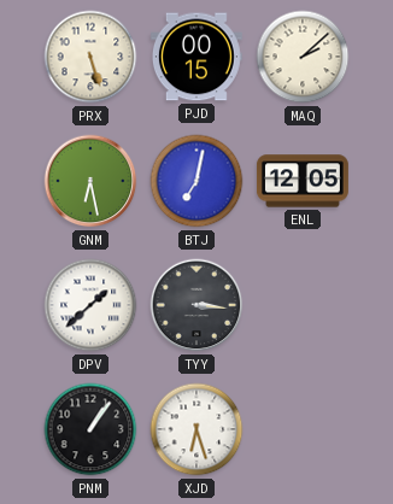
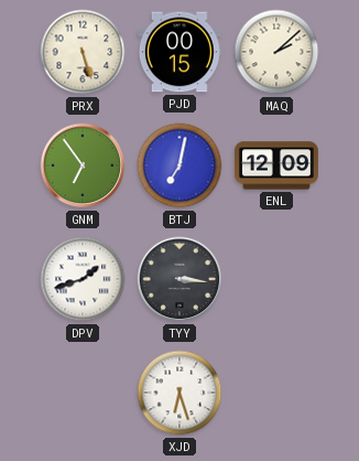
GNM: 6:28 -> 6:54
ENL: 12:05 -> 12:09
DPV: 1:38 -> 1:42
PNM: 1:06 -> none
